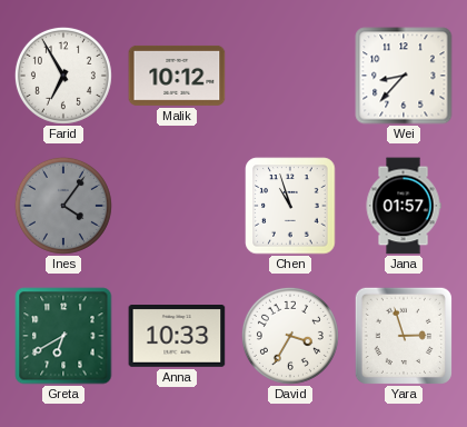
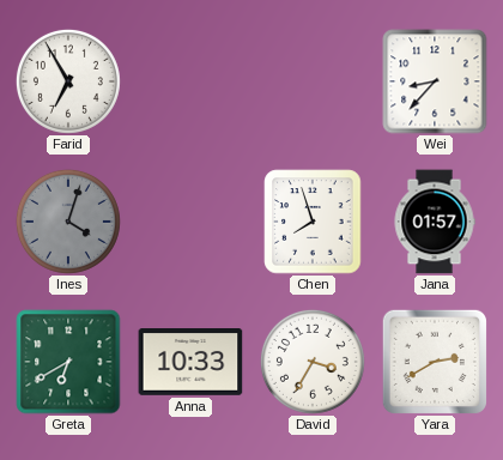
Malik: 10:12 -> none
Ines: 4:06 -> 4:03
Chen: 10:57 -> 7:57
Yara: 2:57 -> 2:40
